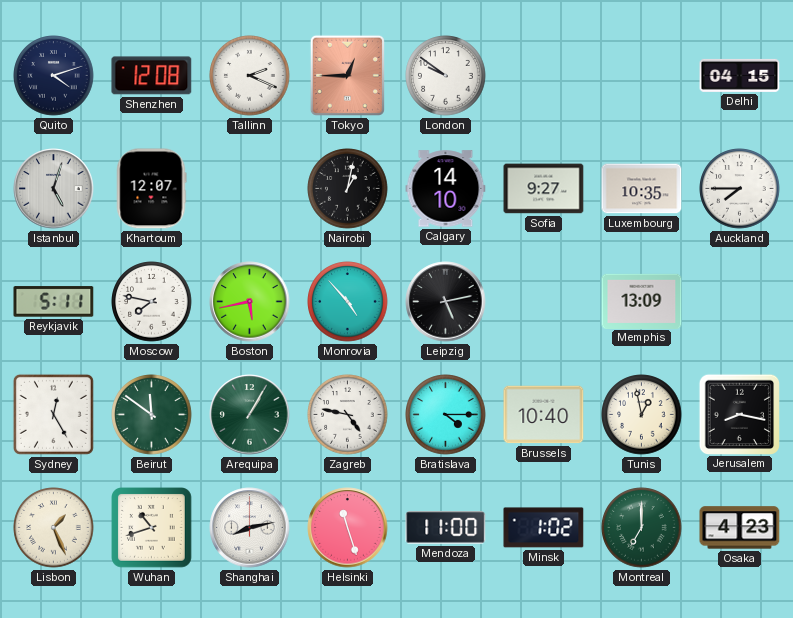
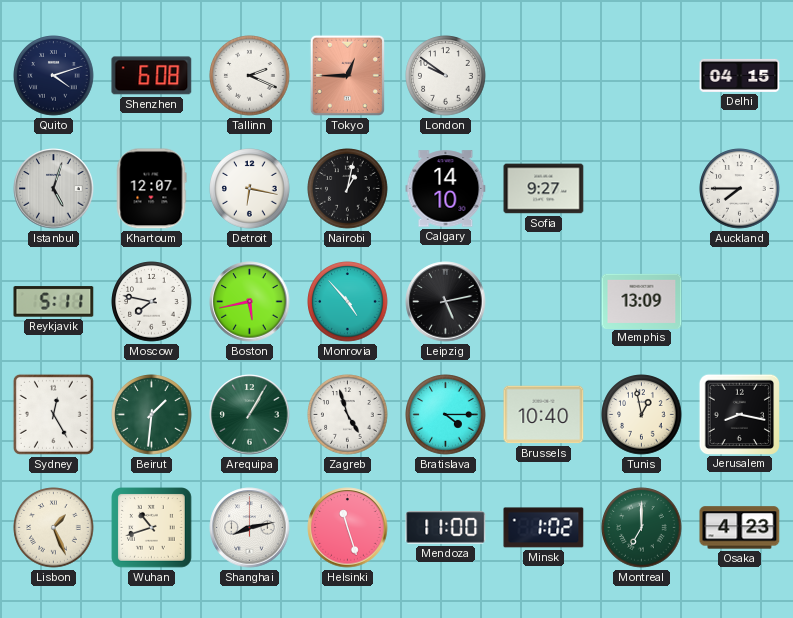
Shenzhen: 12:08 -> 6:08
Detroit: none -> 6:17
Luxembourg: 10:35 -> none
Beirut: 11:51 -> 1:31
Zagreb: 4:47 -> 4:57
